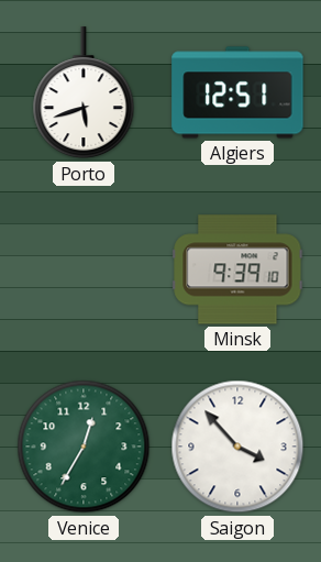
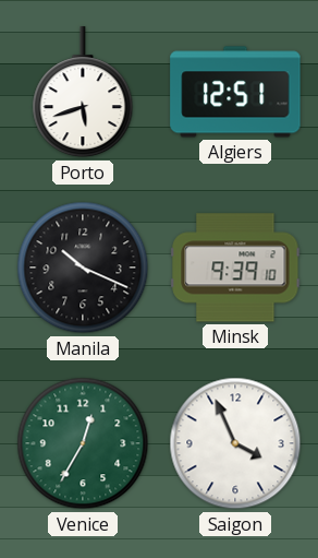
Manila: none -> 10:19
Saigon: 3:53 -> 3:56
